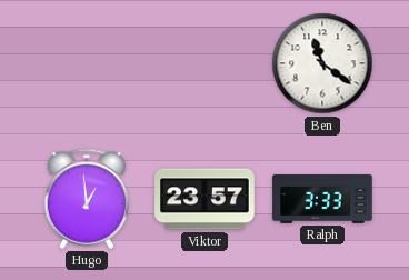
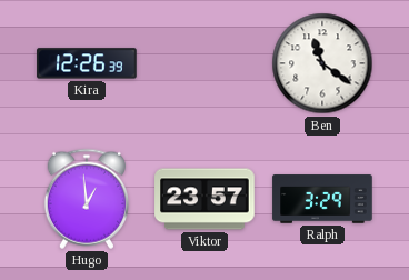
Kira: none -> 12:26
Ralph: 3:33 -> 3:29
